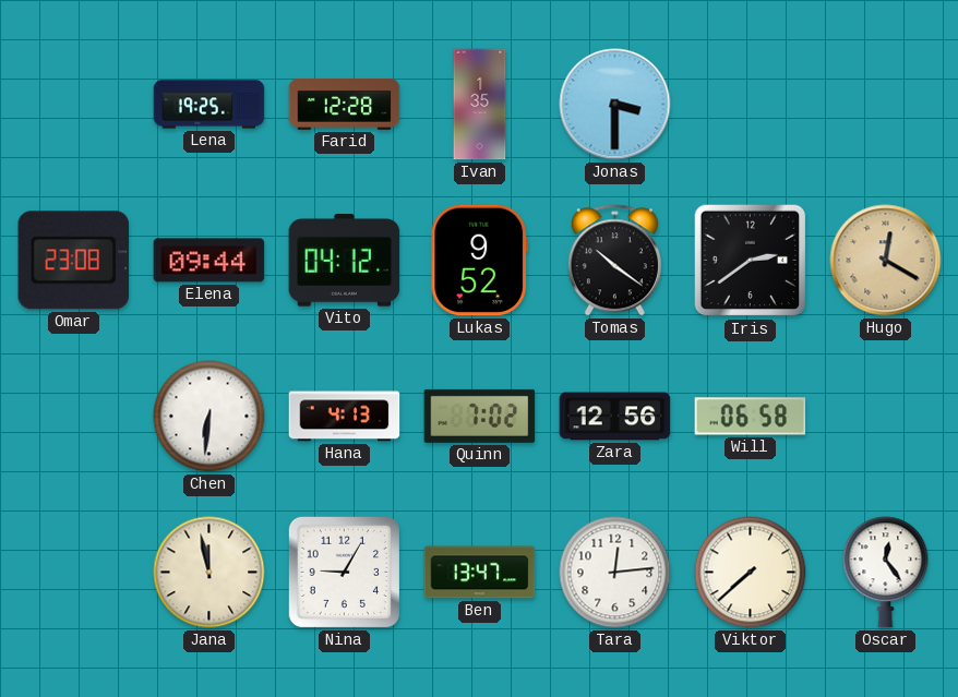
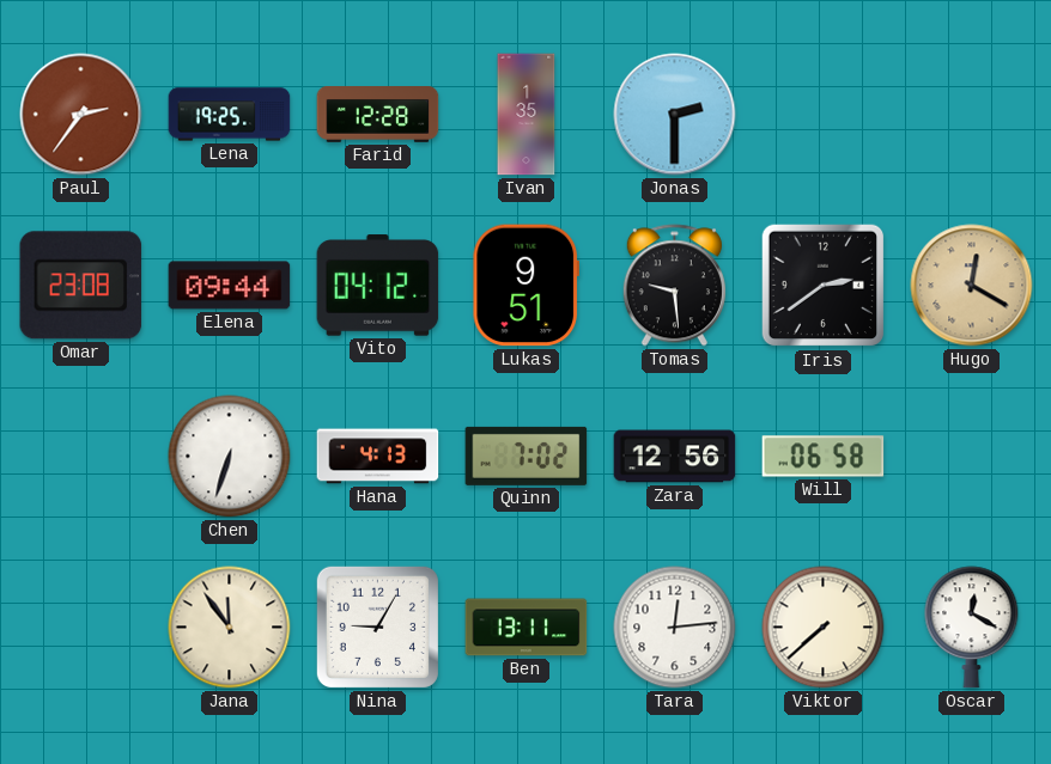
Paul: none -> 2:36
Jonas: 3:30 -> 2:30
Lukas: 9:52 -> 9:51
Tomas: 10:21 -> 9:29
Chen: 6:31 -> 6:33
Jana: 11:58 -> 11:54
Ben: 13:47 -> 13:11
Oscar: 12:24 -> 12:20
